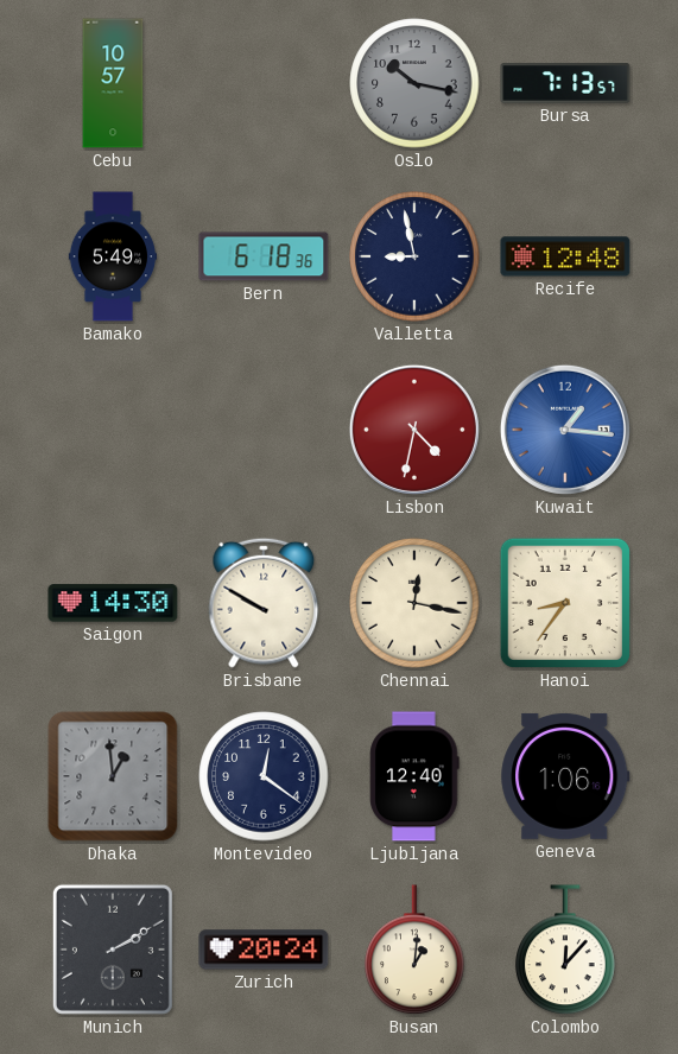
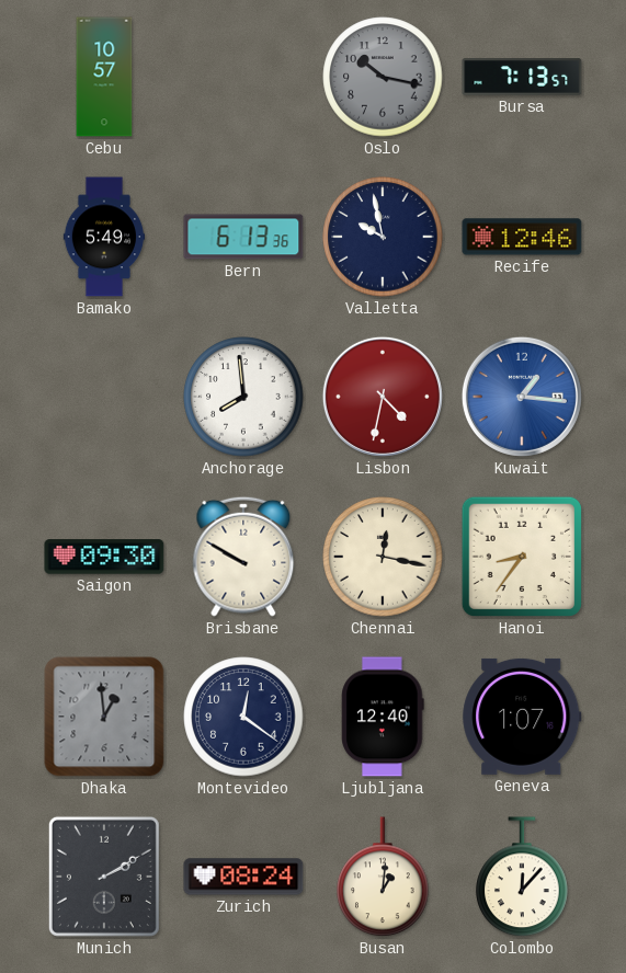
Bern: 6:18 -> 6:13
Valletta: 8:58 -> 9:58
Recife: 12:48 -> 12:46
Anchorage: none -> 7:59
Saigon: 14:30 -> 09:30
Geneva: 1:06 -> 1:07
Zurich: 20:24 -> 08:24
